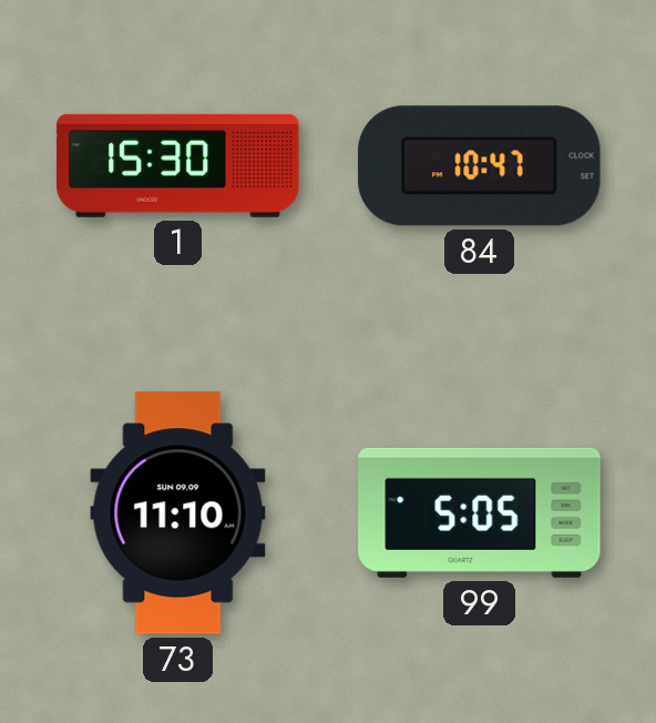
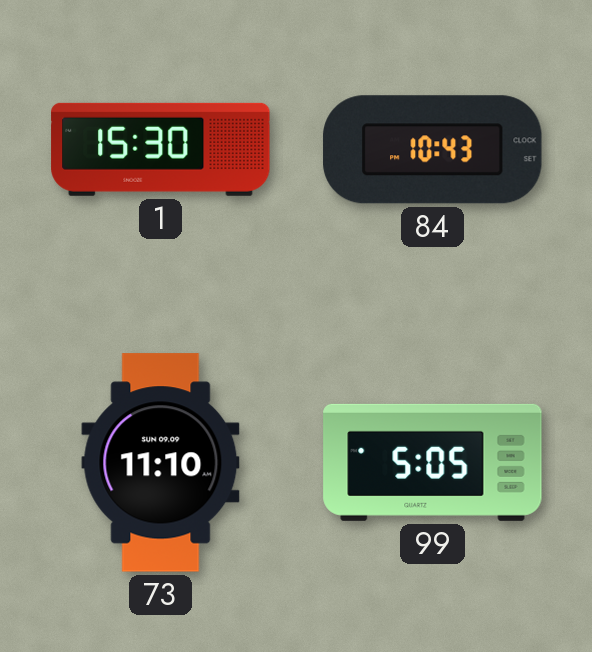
84: 10:47 -> 10:43
